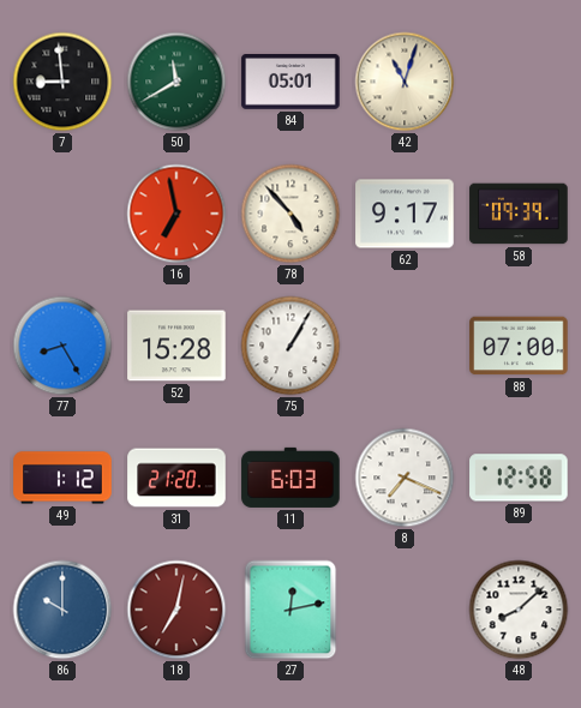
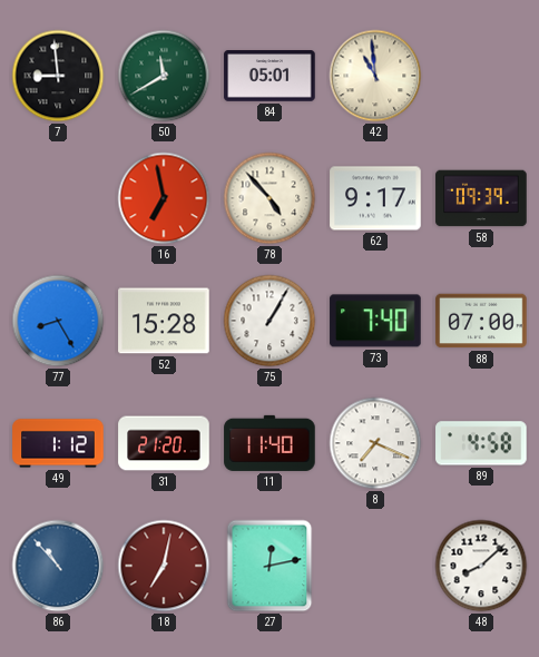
42: 11:03 -> 10:59
73: none -> 7:40
11: 6:03 -> 11:40
89: 12:58 -> 4:58
86: 10:00 -> 10:53
